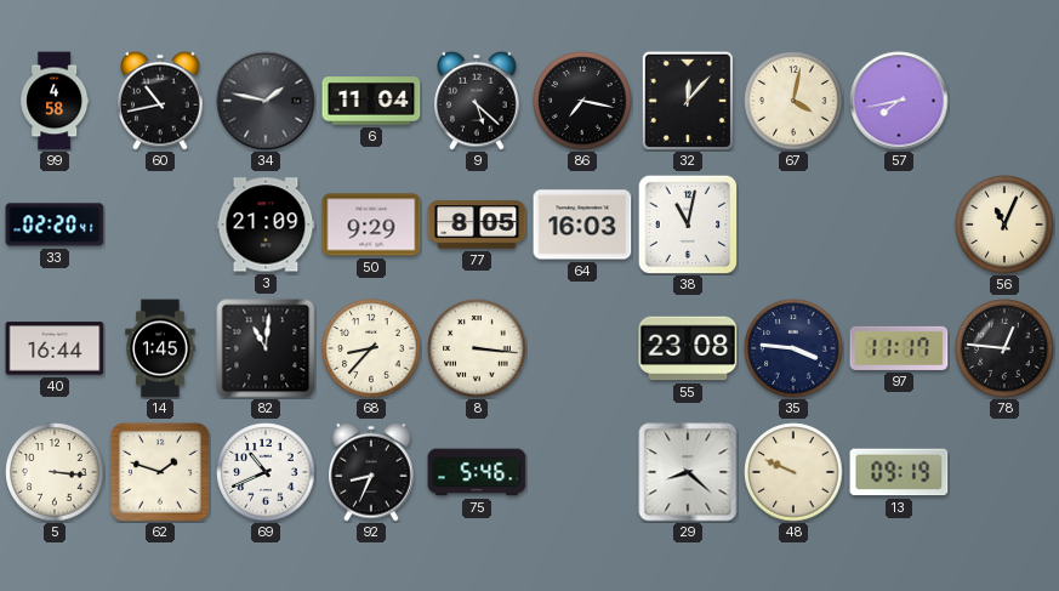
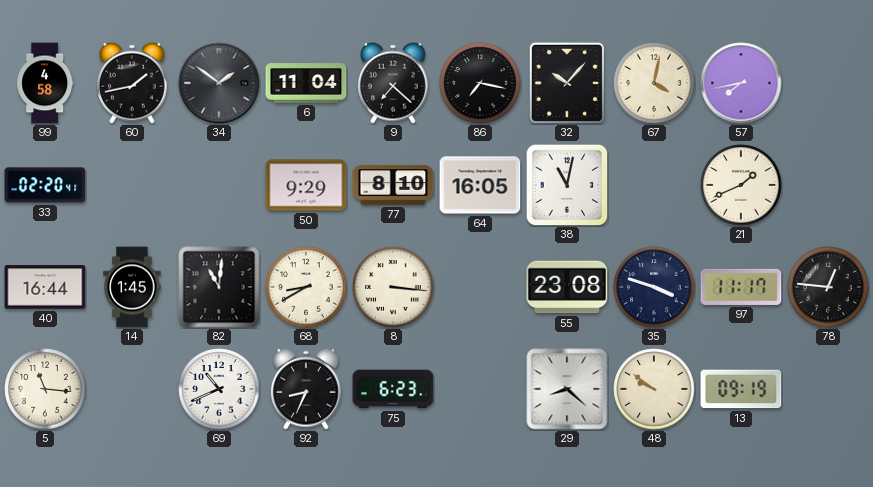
60: 10:43 -> 1:43
34: 1:47 -> 1:51
9: 5:22 -> 7:22
32: 12:07 -> 10:07
3: 21:09 -> none
77: 8:05 -> 8:10
64: 16:03 -> 16:05
21: none -> 1:41
56: 11:04 -> none
68: 8:37 -> 8:40
35: 3:46 -> 3:48
5: 3:16 -> 11:16
62: 1:48 -> none
75: 5:46 -> 6:23
48: 9:49 -> 9:51
